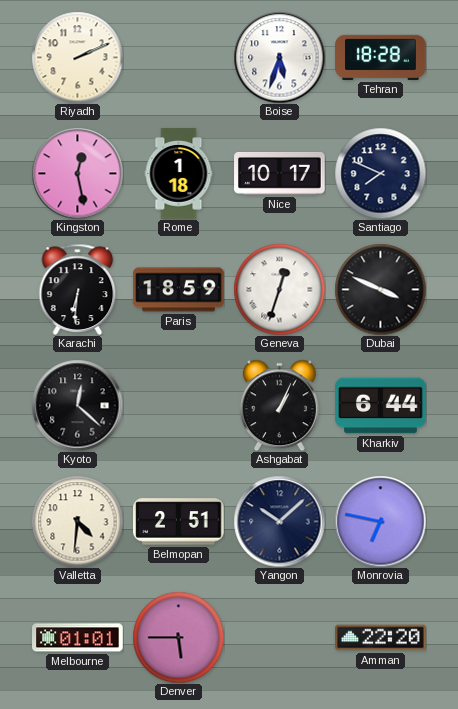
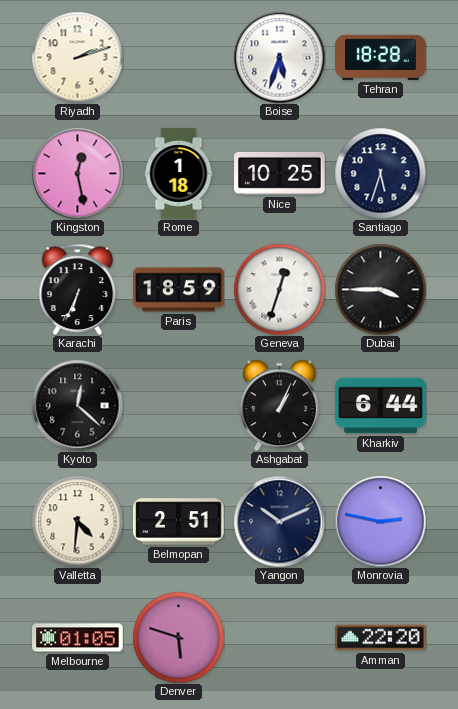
Riyadh: 2:11 -> 2:12
Nice: 10:17 -> 10:25
Santiago: 7:49 -> 5:33
Karachi: 6:31 -> 6:34
Dubai: 3:49 -> 3:45
Yangon: 10:08 -> 10:11
Monrovia: 6:47 -> 2:47
Melbourne: 01:01 -> 01:05
Denver: 5:45 -> 5:48
